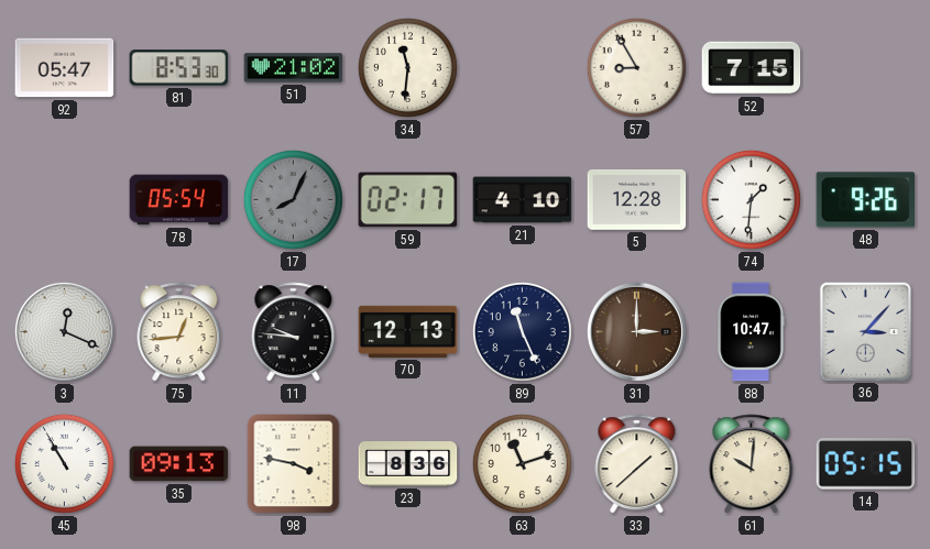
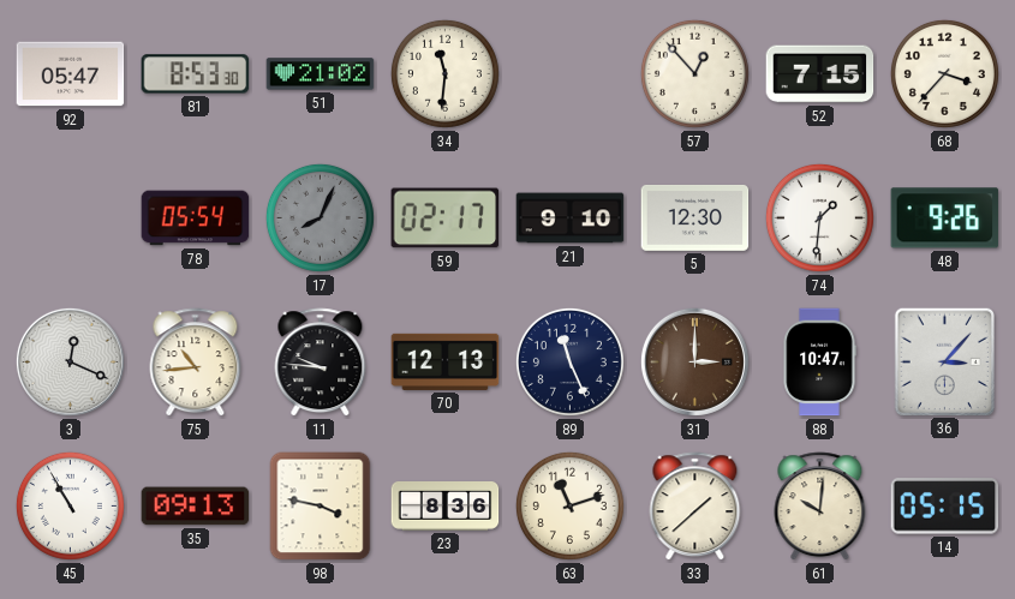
57: 8:55 -> 12:53
68: none -> 3:37
21: 4:10 -> 9:10
5: 12:28 -> 12:30
75: 12:44 -> 10:44
